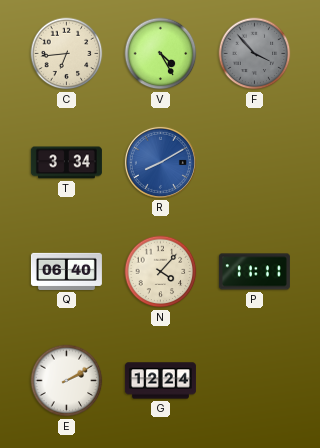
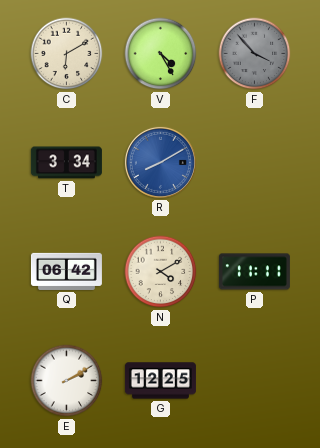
C: 6:44 -> 6:10
Q: 06:40 -> 06:42
N: 4:07 -> 4:10
G: 12:24 -> 12:25
